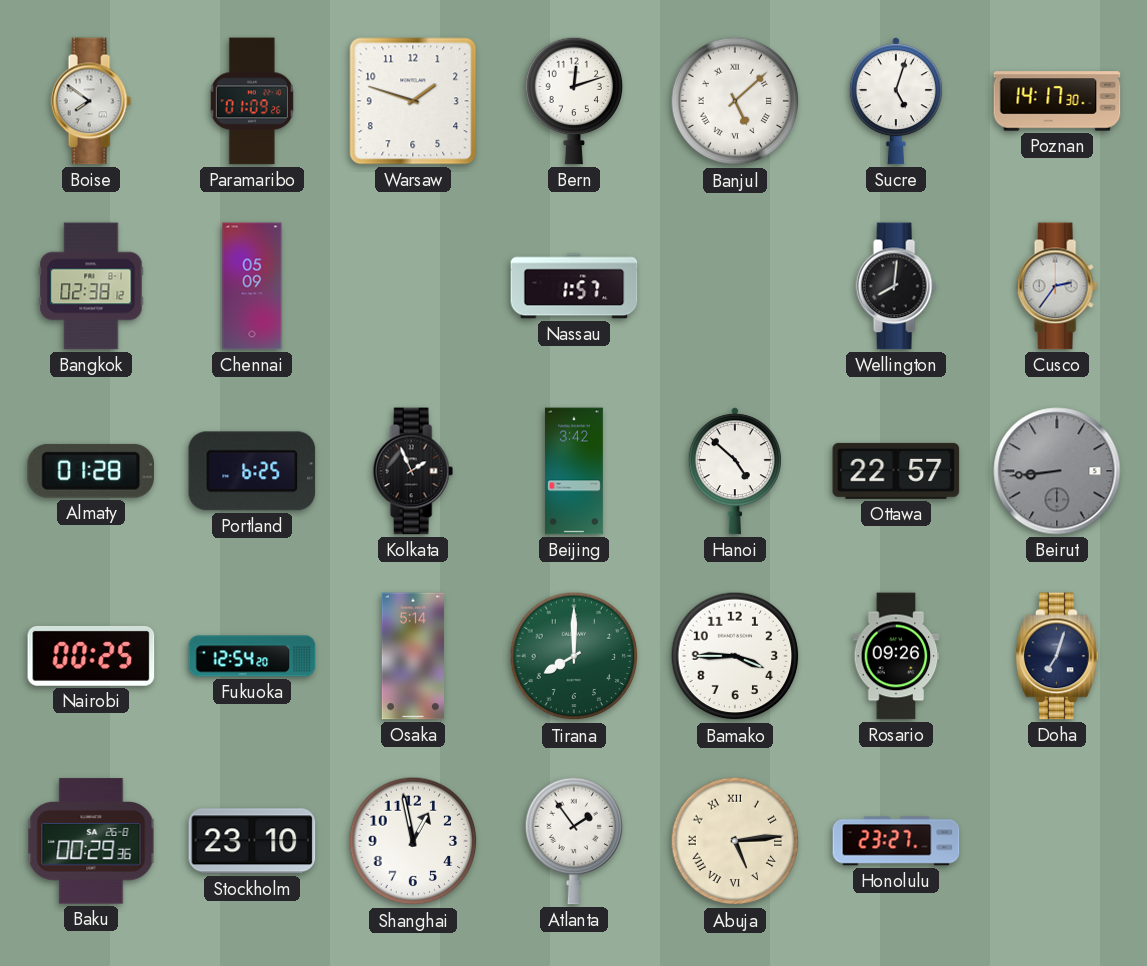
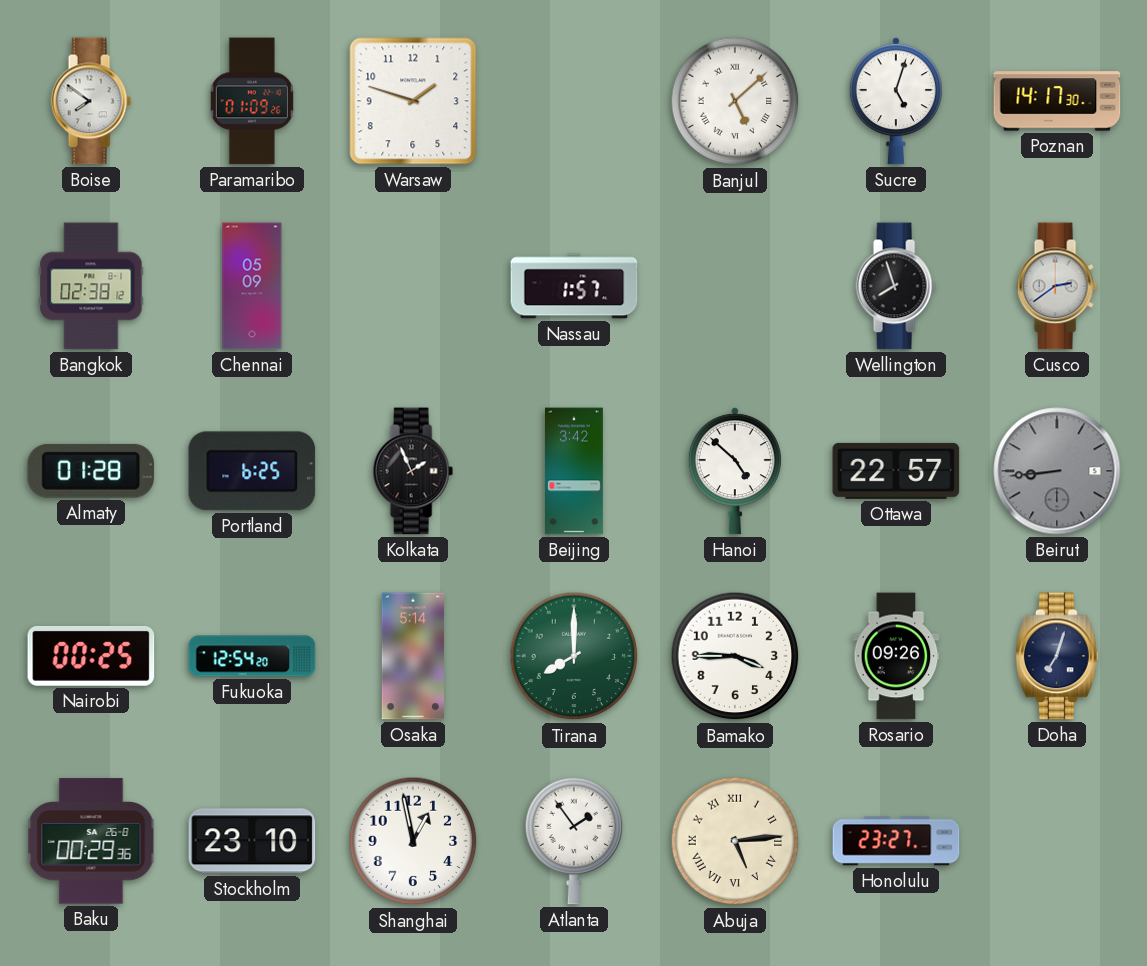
Bern: 12:12 -> none
Wellington: 8:01 -> 7:57
Cusco: 2:36 -> 2:39
